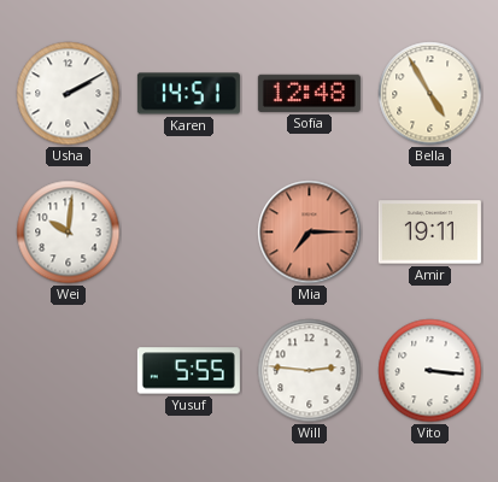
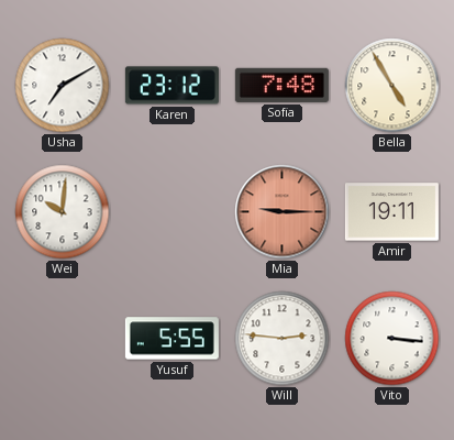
Usha: 2:10 -> 7:10
Karen: 14:51 -> 23:12
Sofia: 12:48 -> 7:48
Mia: 7:15 -> 9:15
